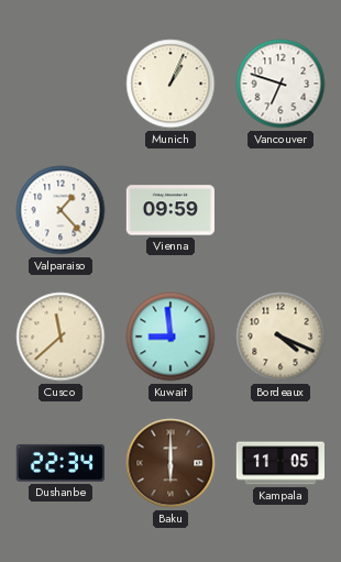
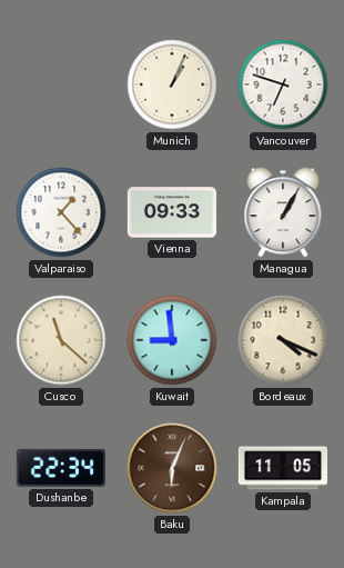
Vienna: 09:59 -> 09:33
Managua: none -> 1:05
Cusco: 11:38 -> 11:22
Baku: 6:00 -> 6:04
